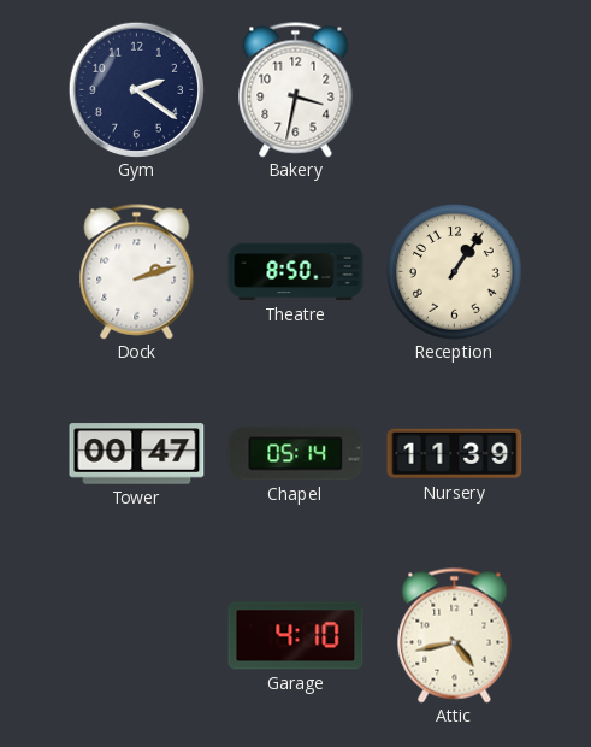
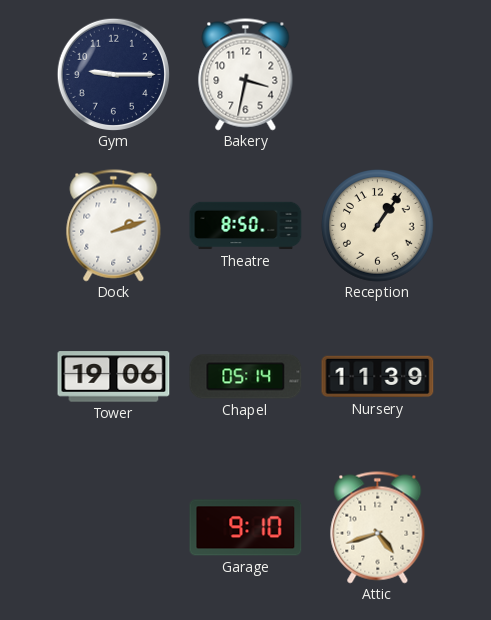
Gym: 2:21 -> 9:15
Tower: 00:47 -> 19:06
Garage: 4:10 -> 9:10
Attic: 4:43 -> 4:42
